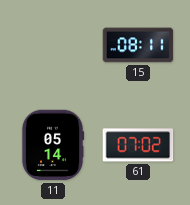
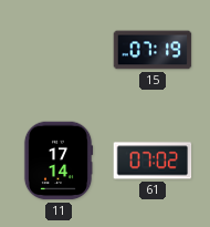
15: 08:11 -> 07:19
11: 05:14 -> 17:14
